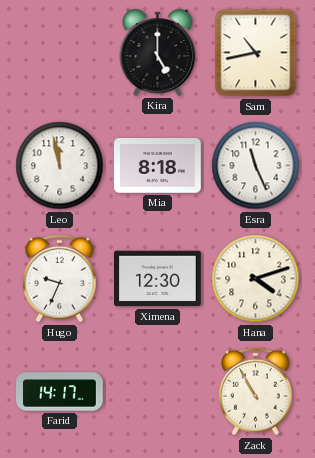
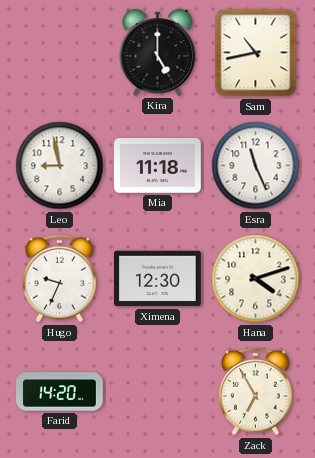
Leo: 11:58 -> 8:58
Mia: 8:18 -> 11:18
Farid: 14:17 -> 14:20
Zack: 10:55 -> 6:55
